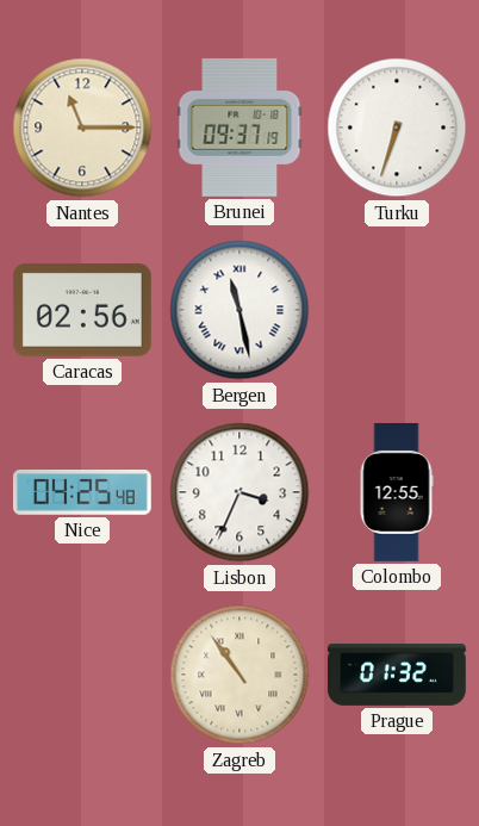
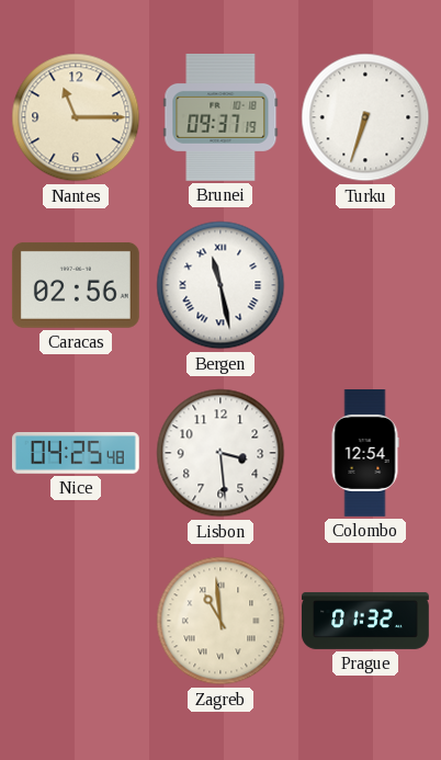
Lisbon: 3:34 -> 3:29
Colombo: 12:55 -> 12:54
Zagreb: 10:54 -> 10:59
